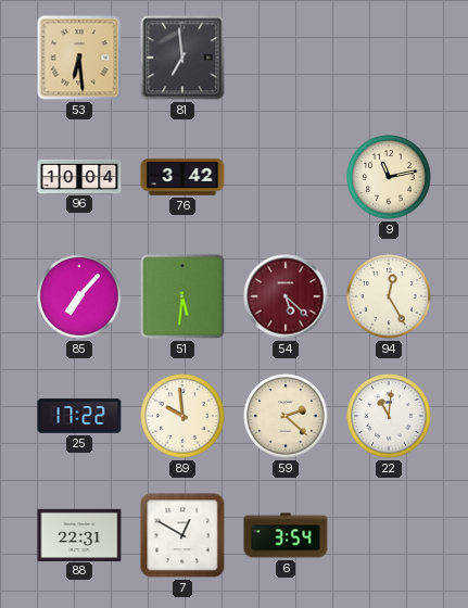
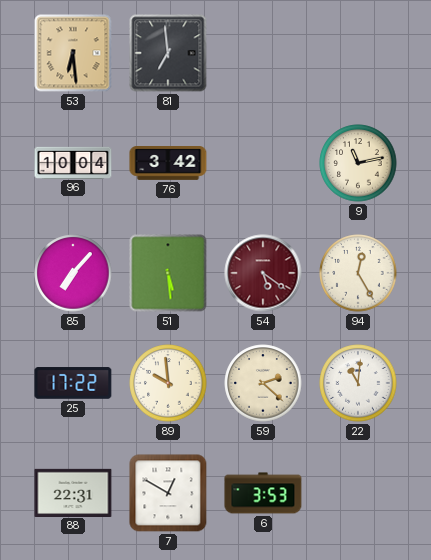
51: 5:31 -> 5:29
54: 5:22 -> 5:21
6: 3:54 -> 3:53
